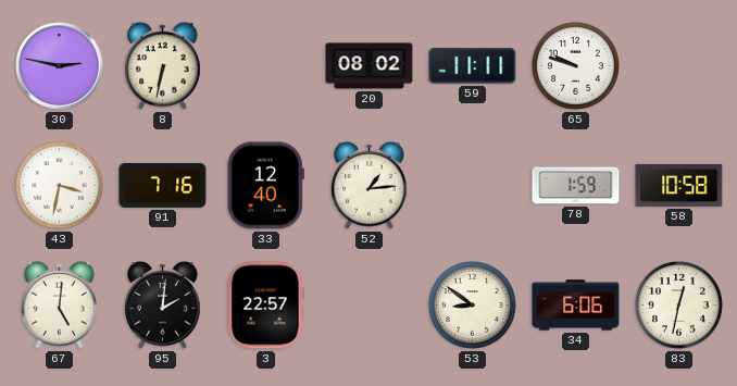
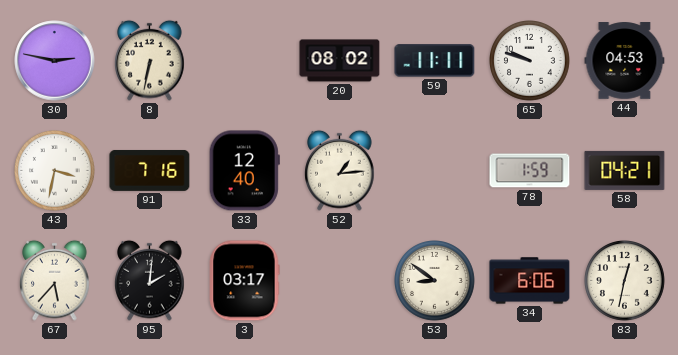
44: none -> 04:53
58: 10:58 -> 04:21
67: 5:01 -> 5:37
3: 22:57 -> 03:17
